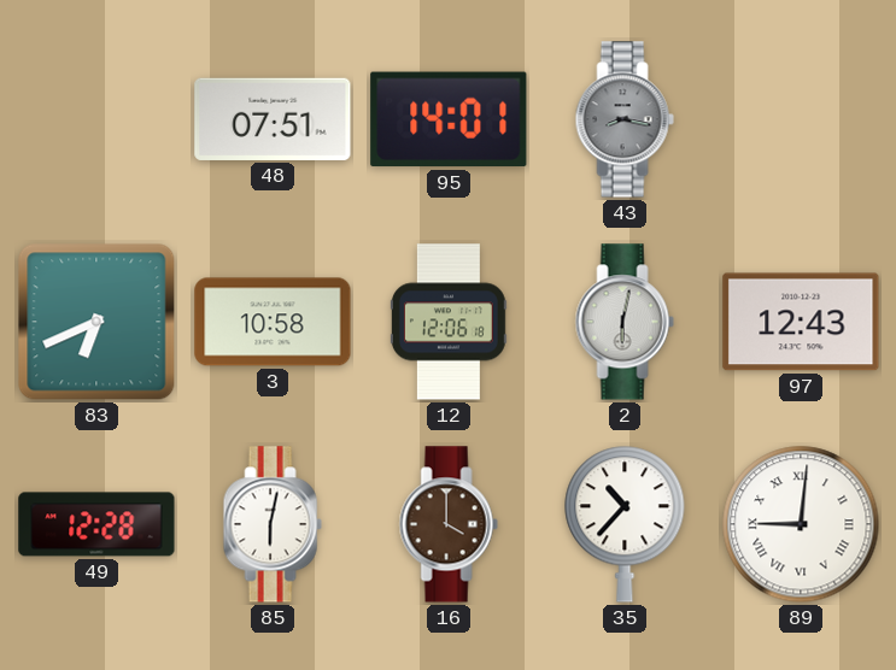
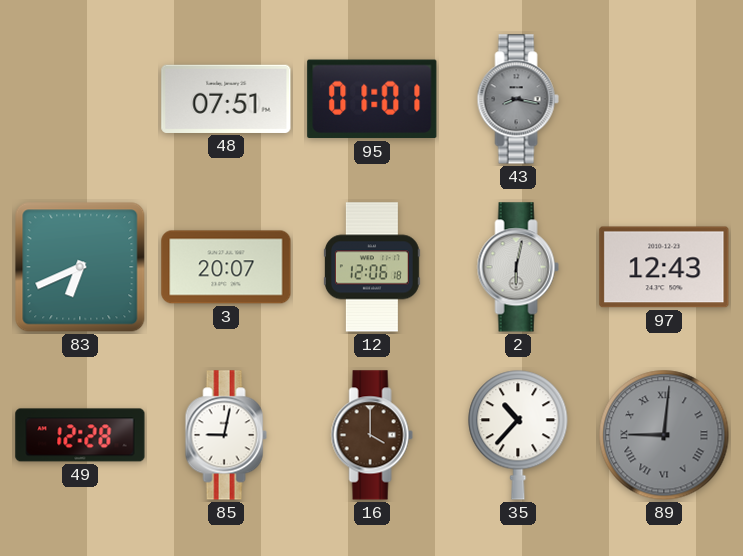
95: 14:01 -> 01:01
3: 10:58 -> 20:07
85: 6:02 -> 9:02
89 dial: white -> grey
